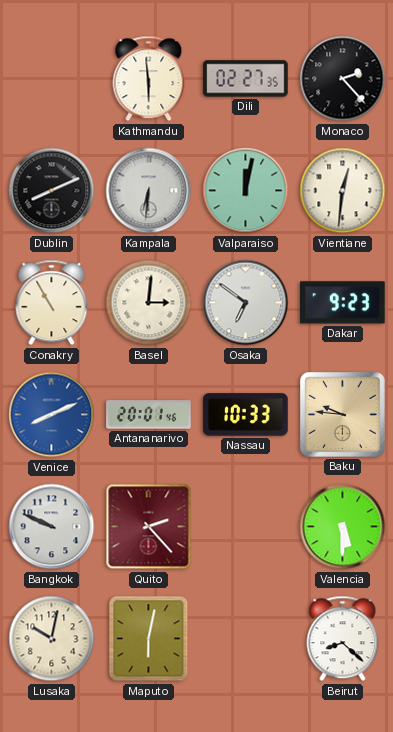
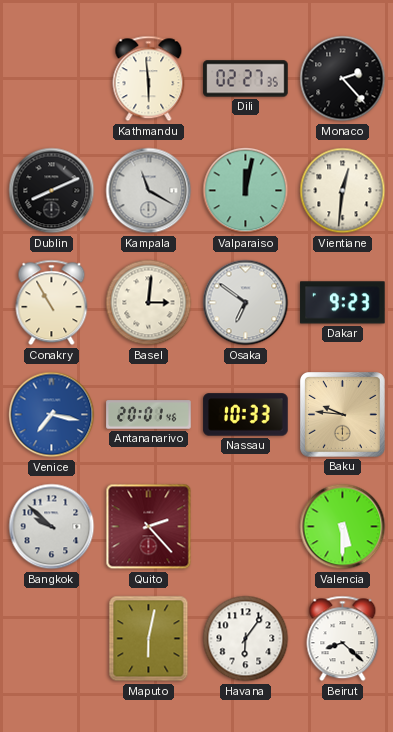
Kampala: 6:31 -> 11:20
Venice: 8:11 -> 7:17
Bangkok: 9:49 -> 9:52
Lusaka: 10:02 -> none
Havana: none -> 6:06
